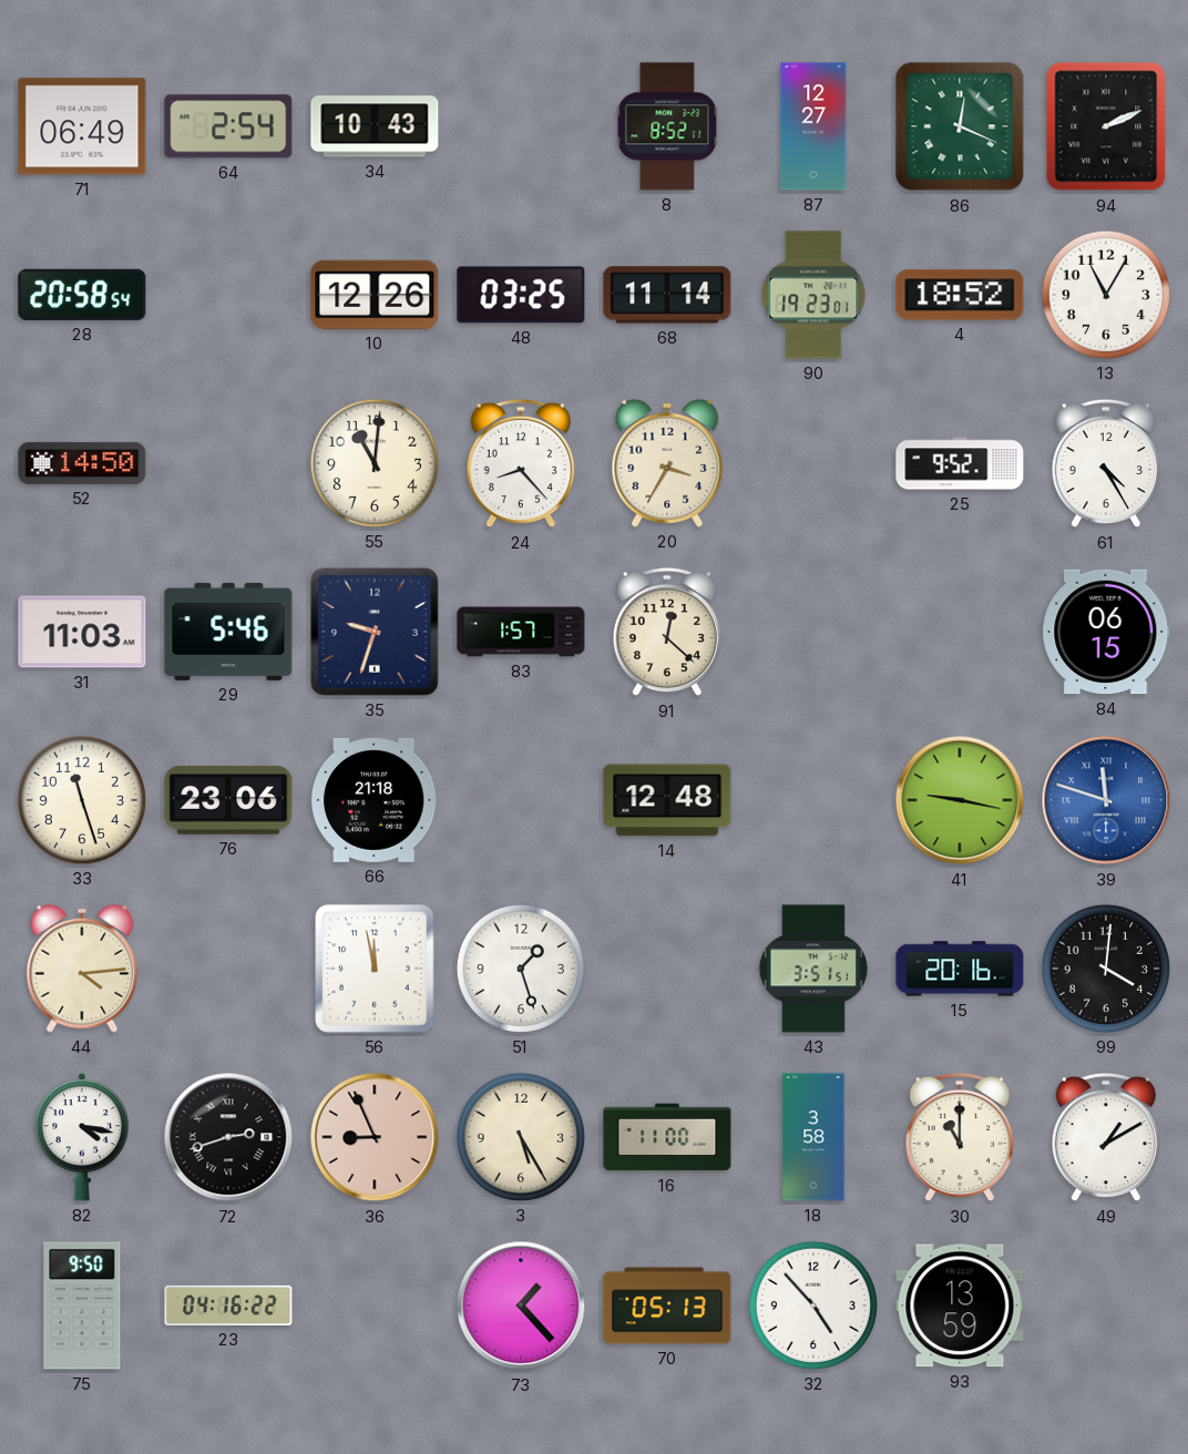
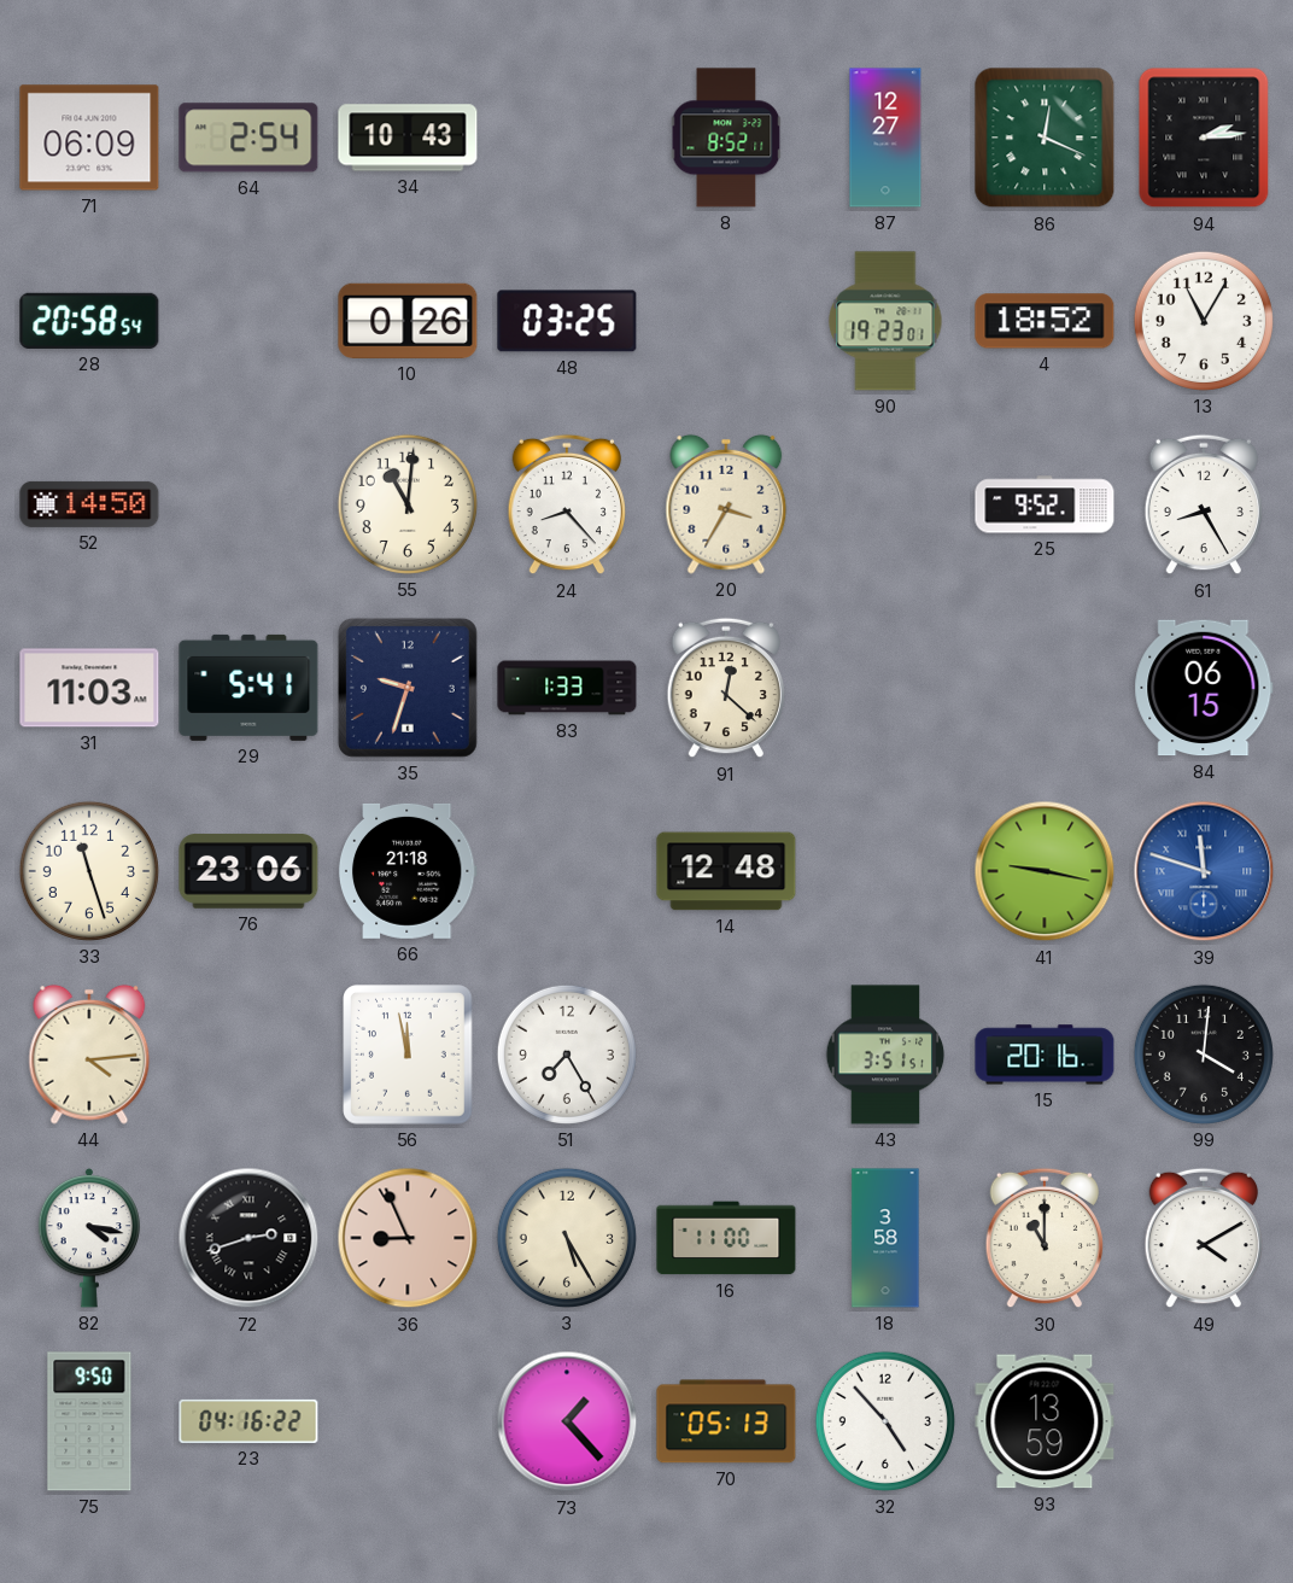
71: 06:49 -> 06:09
94: 2:11 -> 2:14
10: 12:26 -> 0:26
68: 11:14 -> none
61: 4:25 -> 8:25
29: 5:46 -> 5:41
83: 1:57 -> 1:33
51: 1:27 -> 7:25
49: 1:10 -> 4:10
